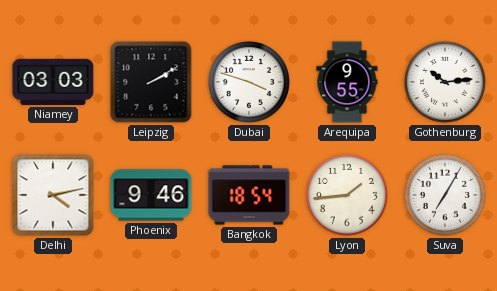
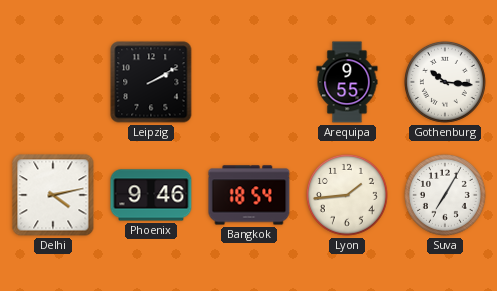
Niamey: 03:03 -> none
Dubai: 3:48 -> none
Gothenburg: 10:14 -> 10:16
